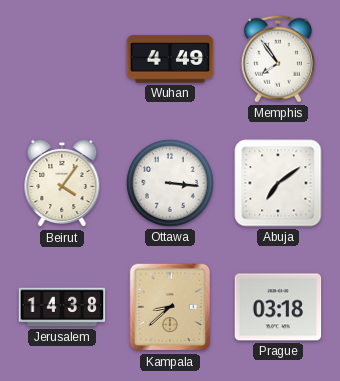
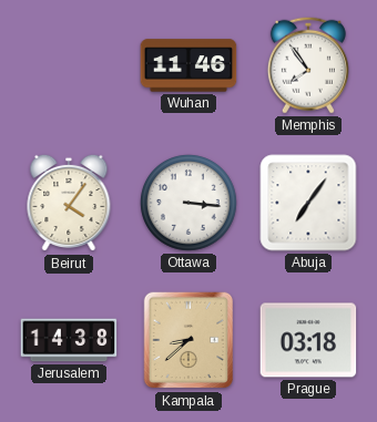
Wuhan: 4:49 -> 11:46
Abuja: 7:09 -> 7:06
